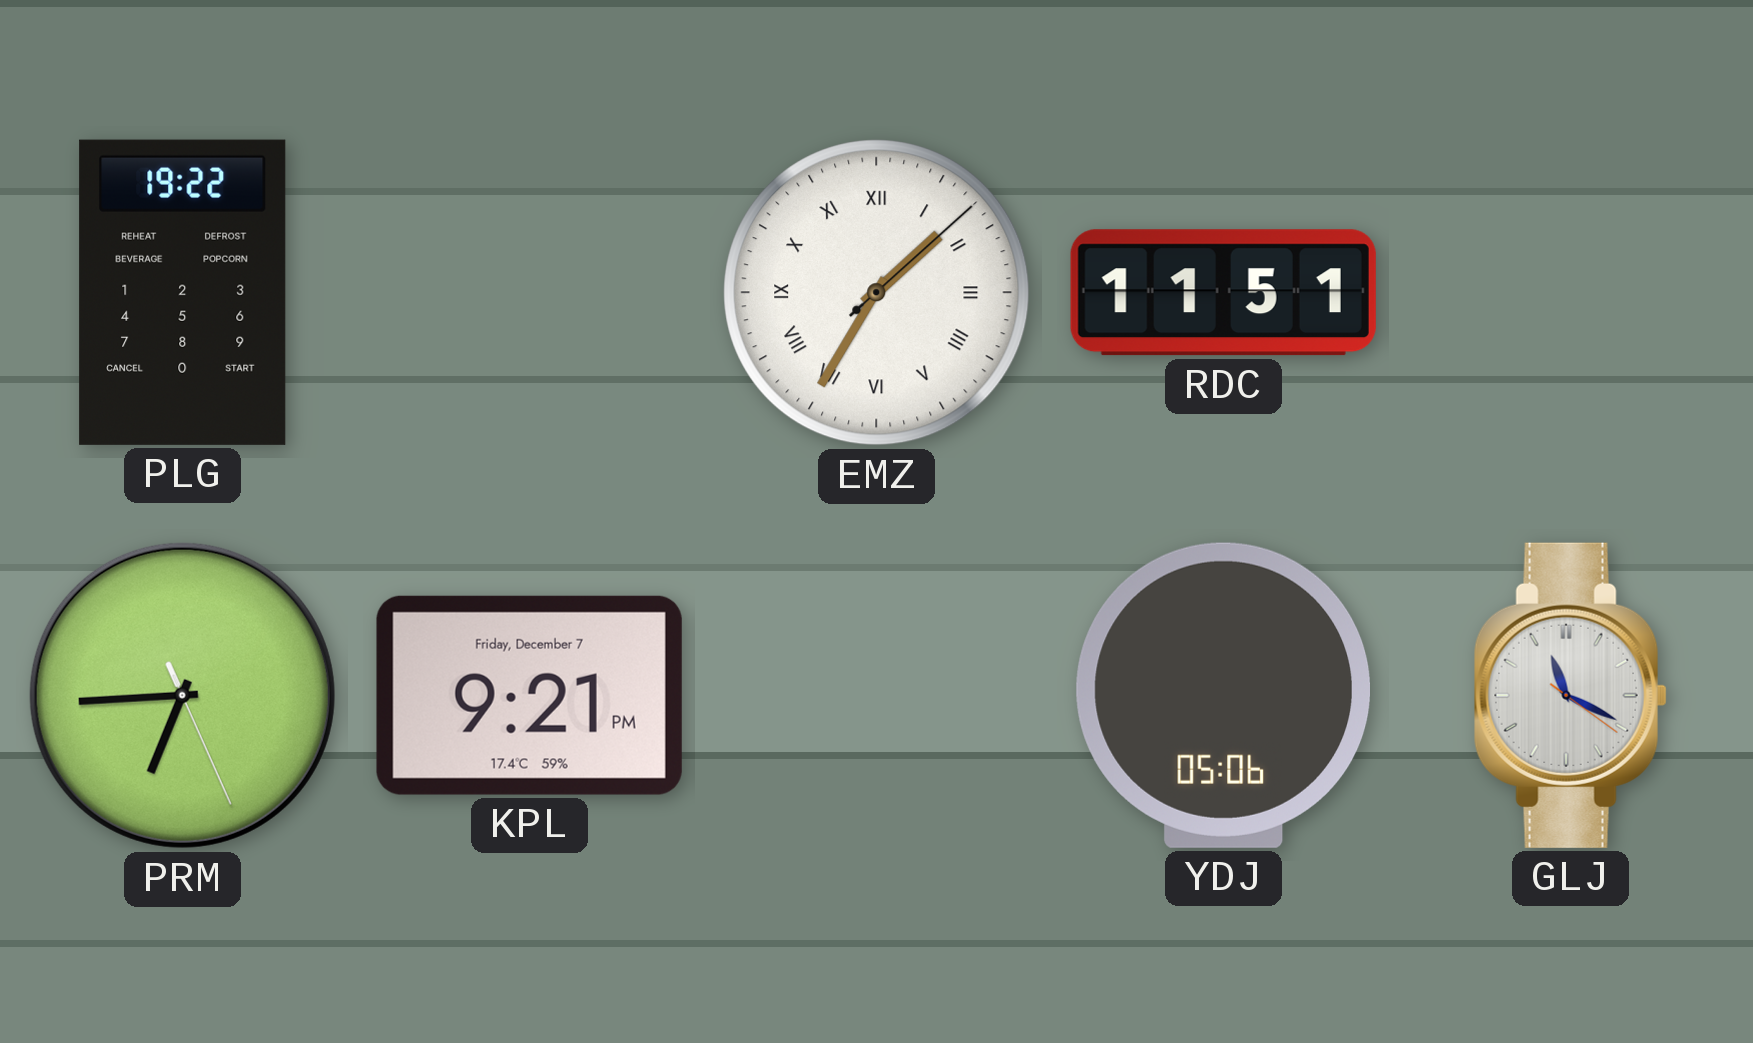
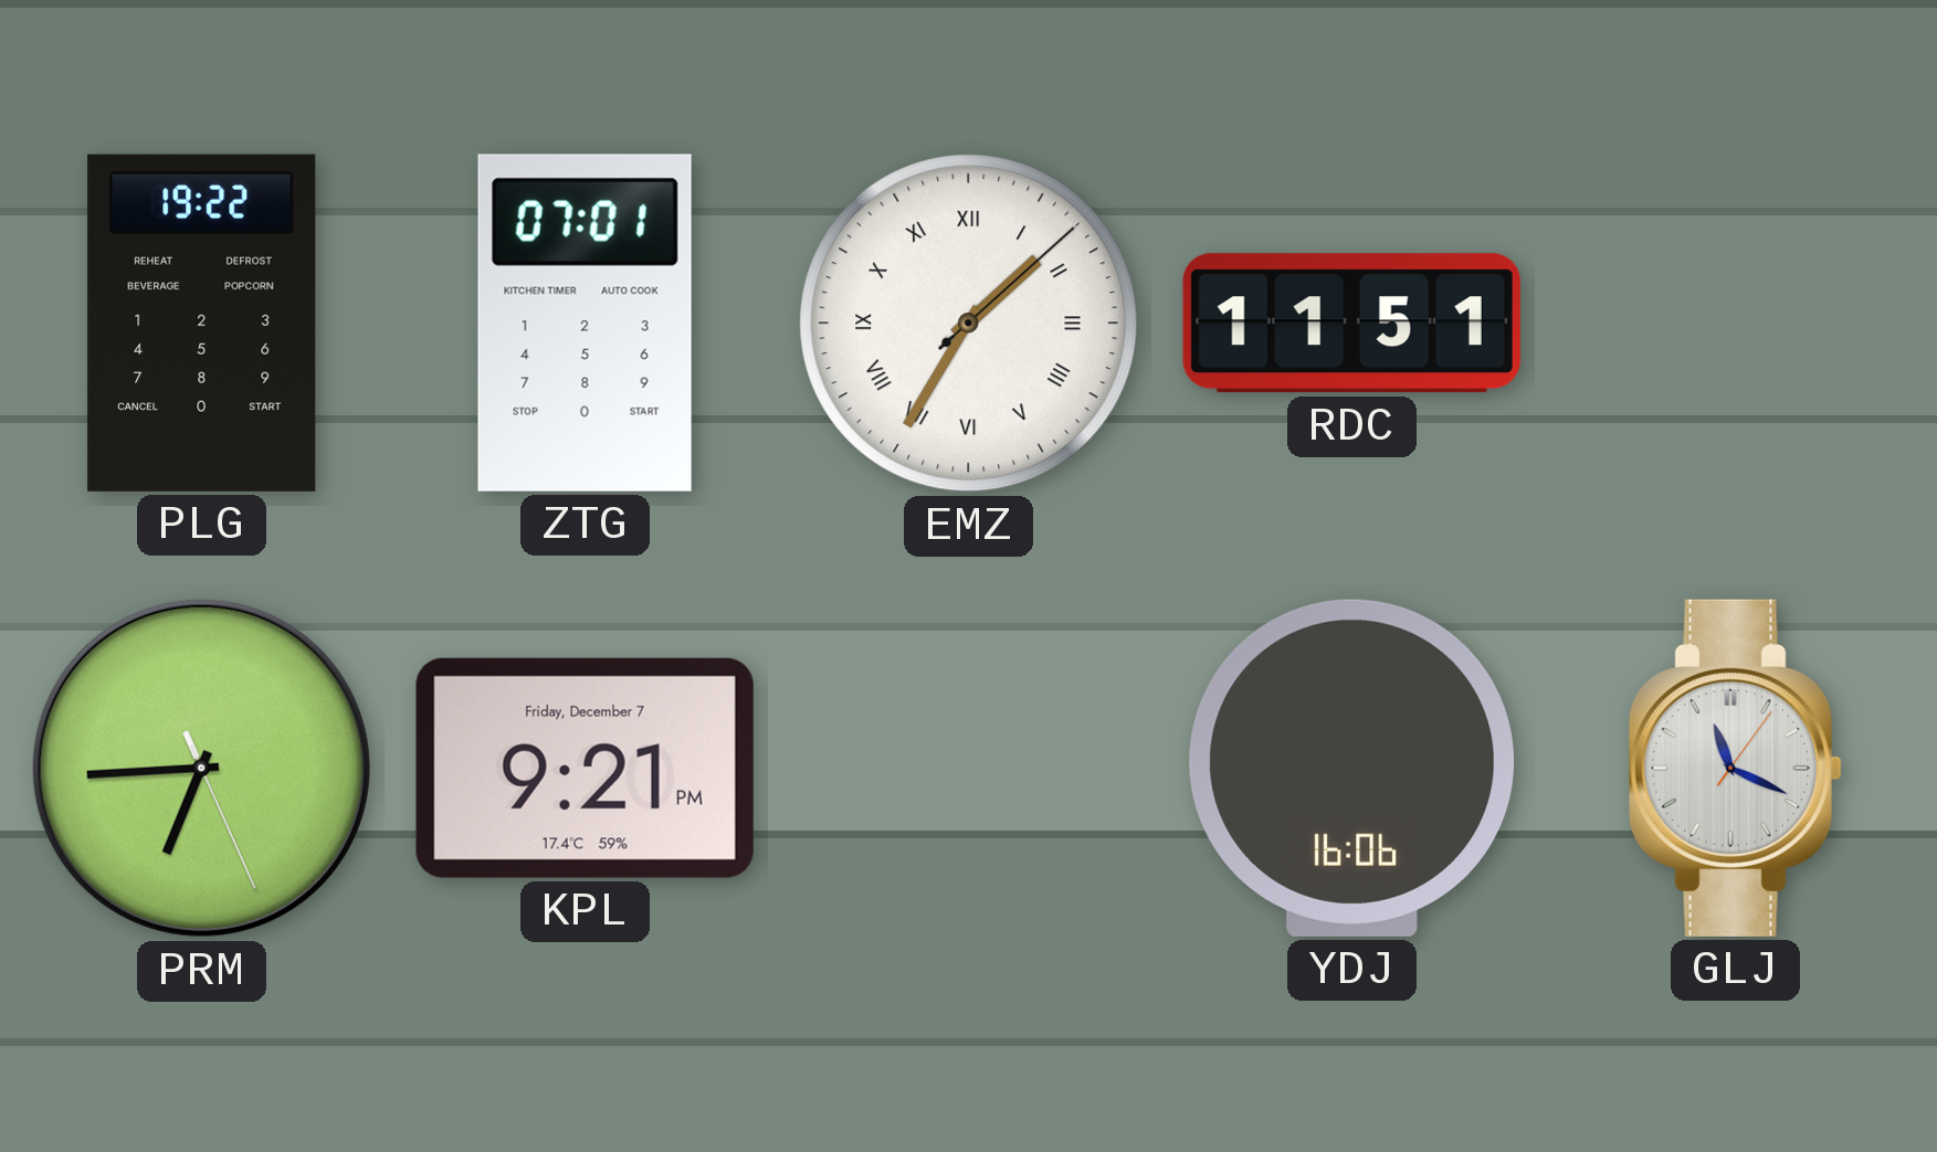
ZTG: none -> 07:01
YDJ: 05:06 -> 16:06
GLJ: 11:19:21 -> 11:19:06
